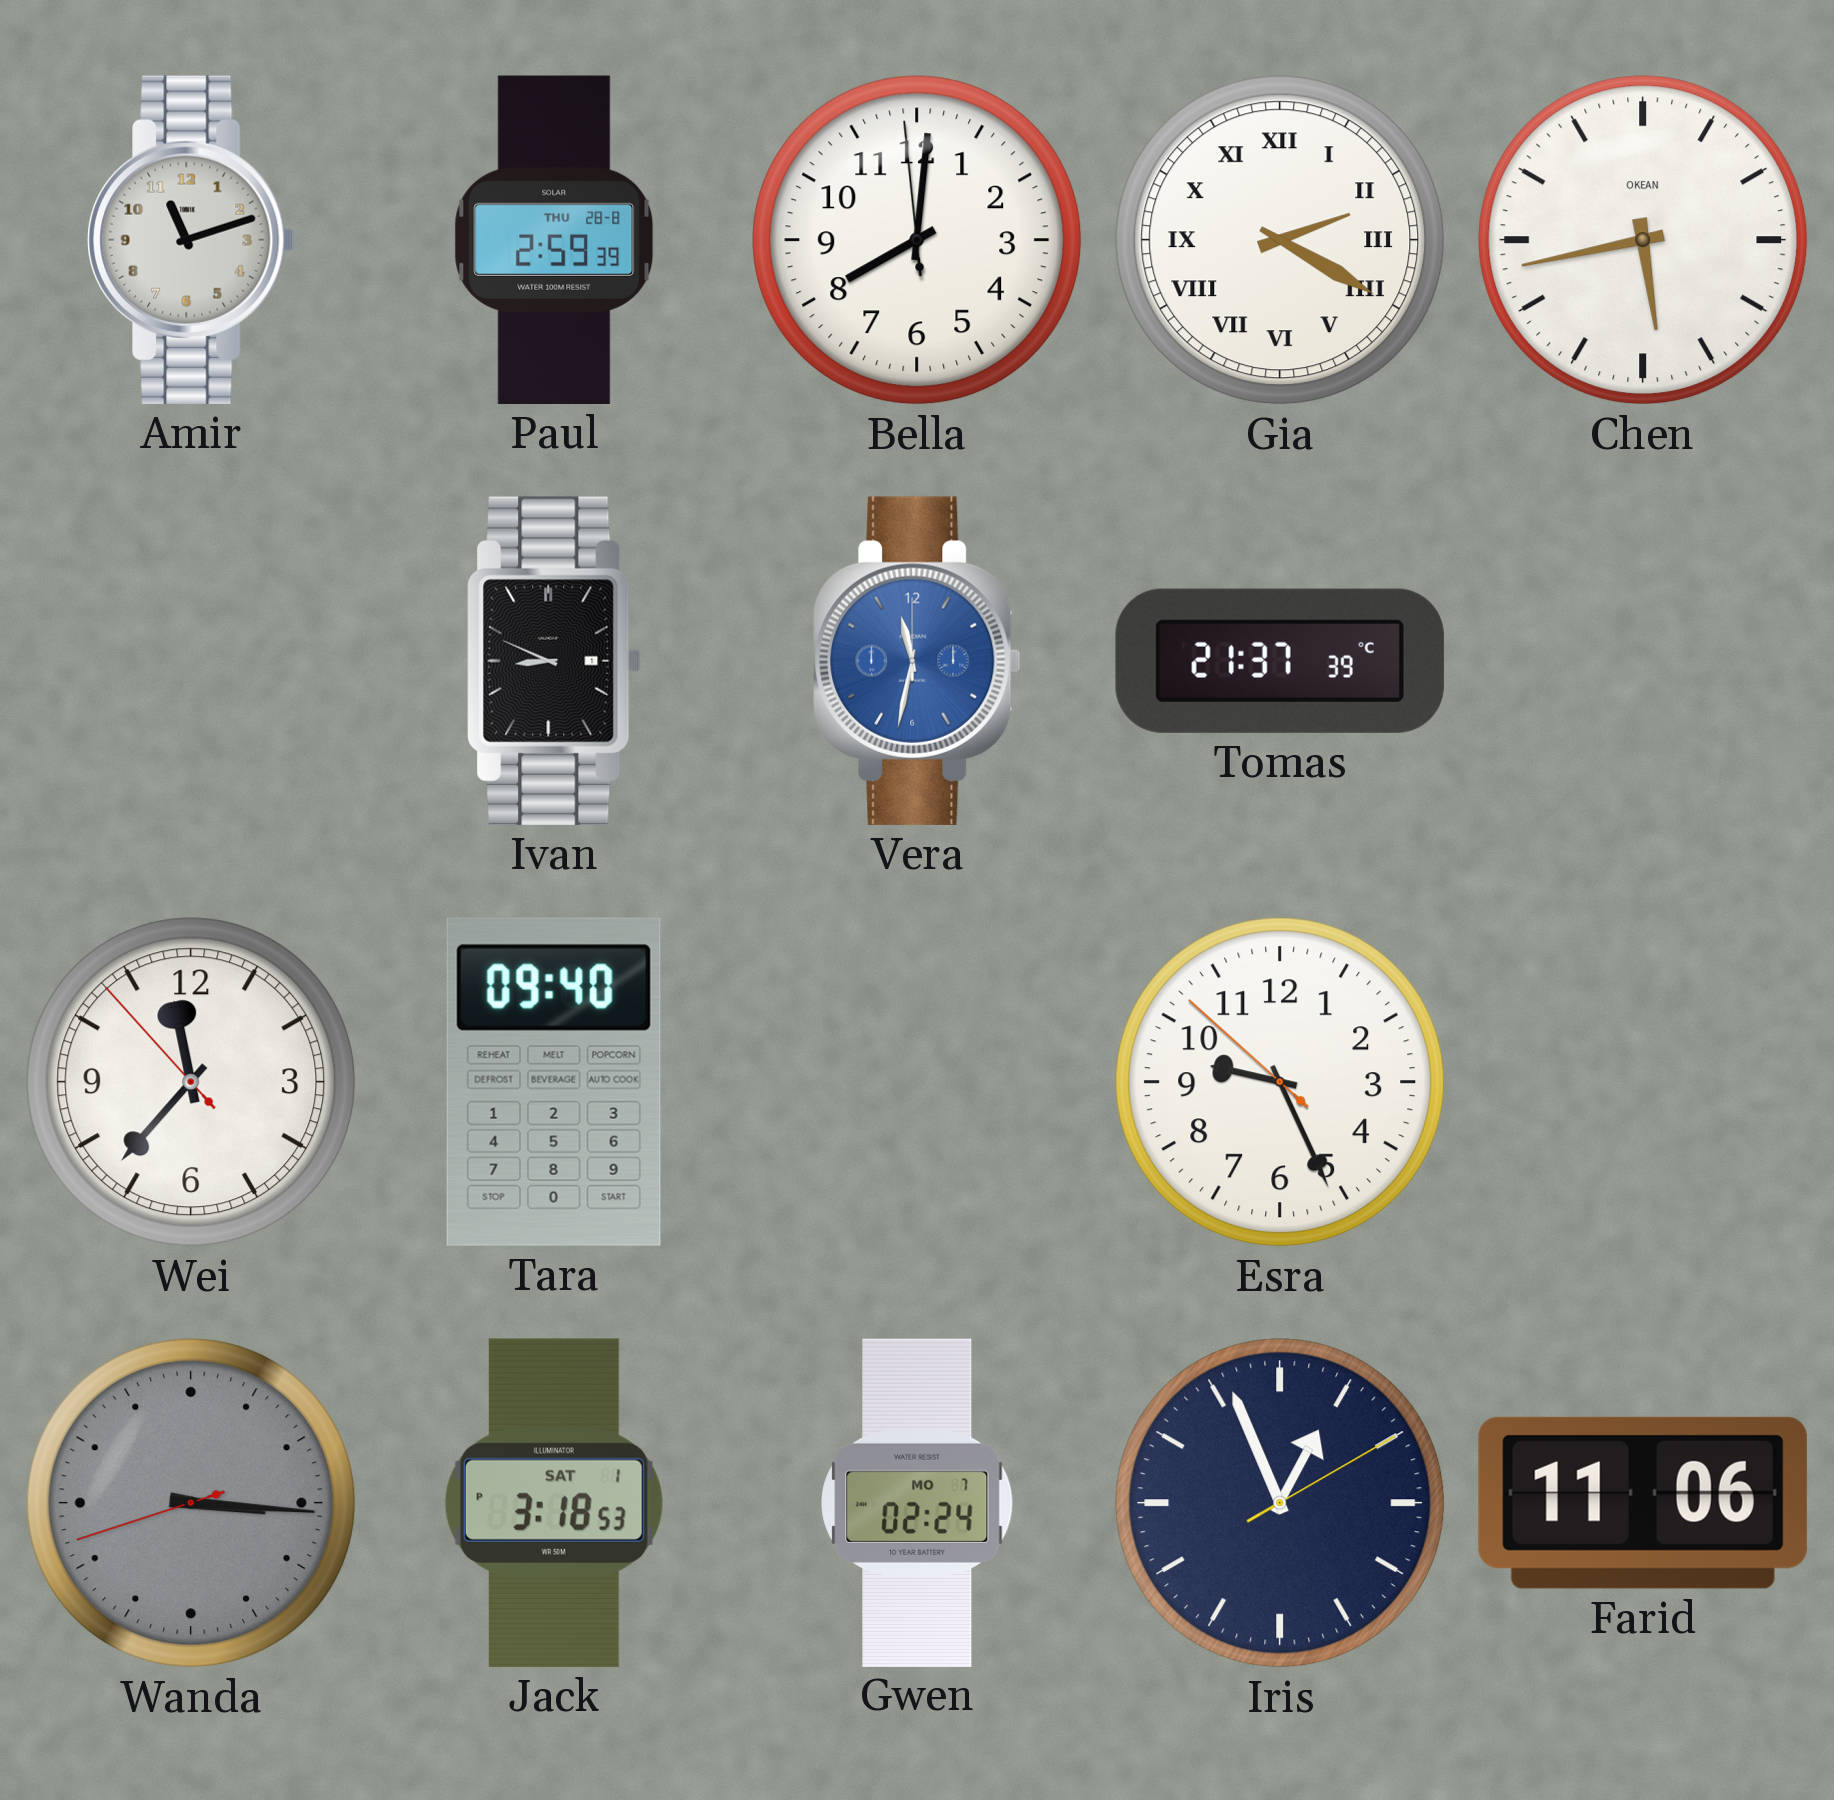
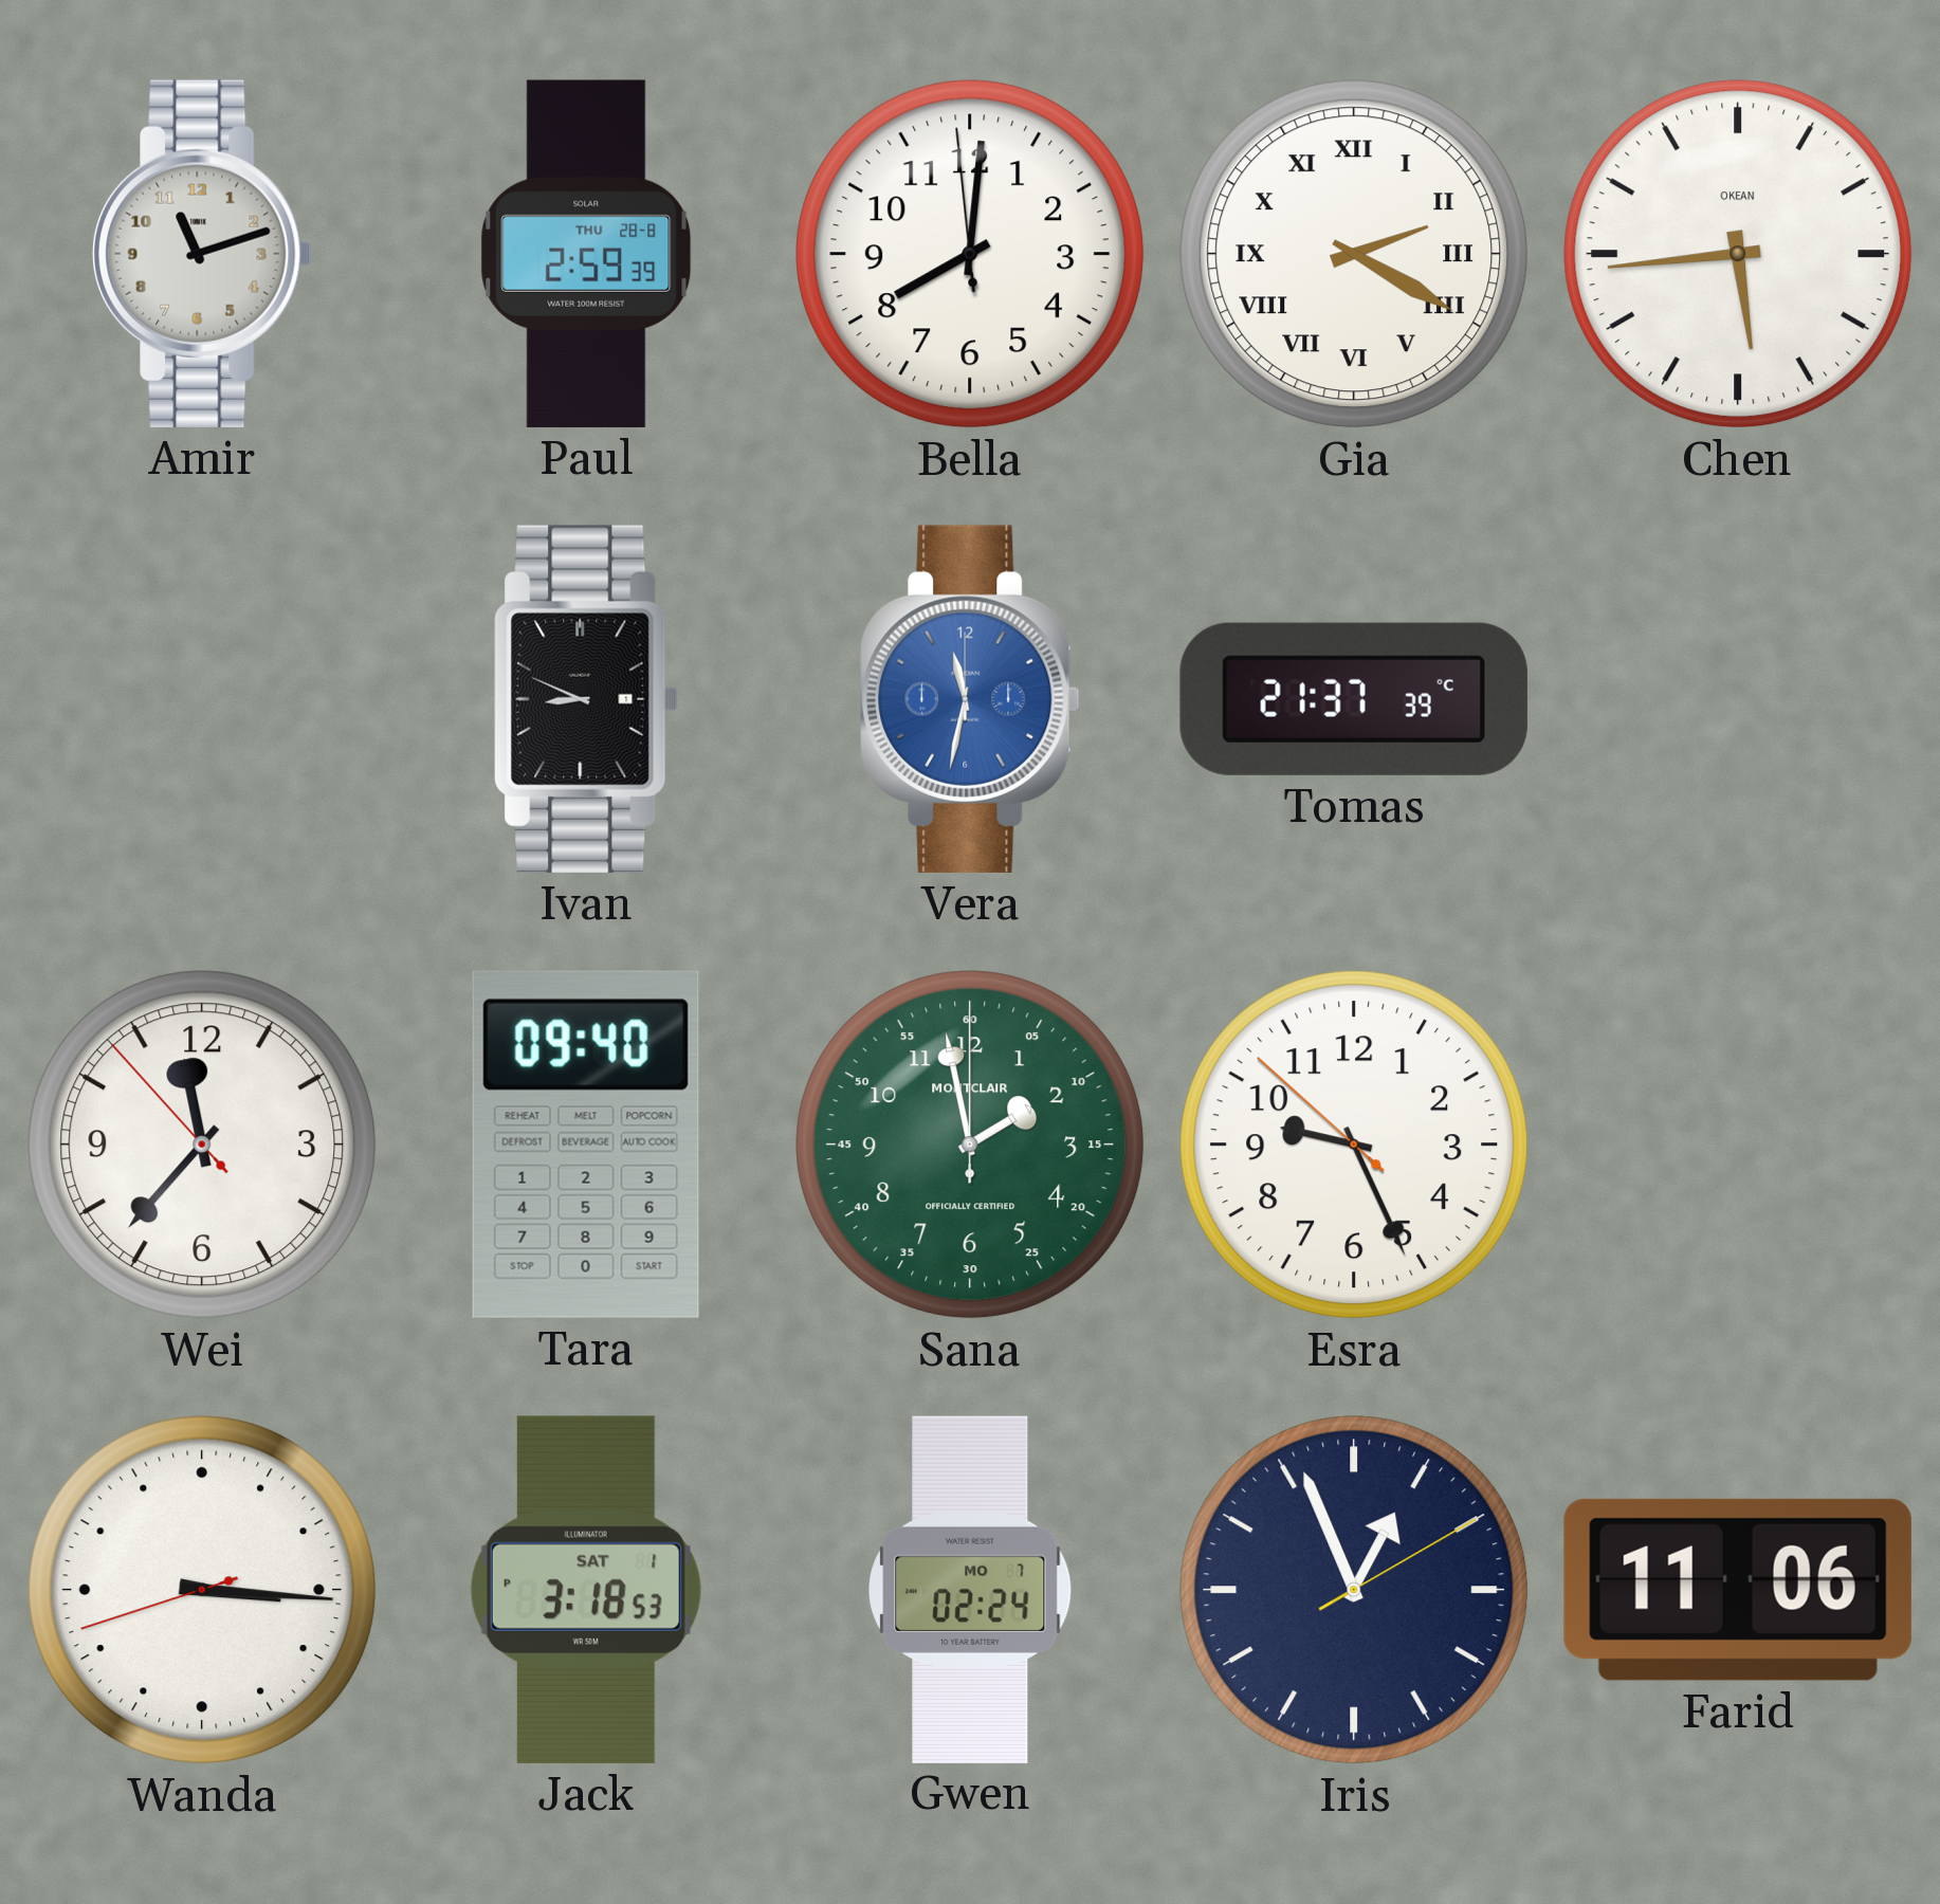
Chen: 5:43 -> 5:44
Sana: none -> 1:58
Wanda dial: grey -> white
